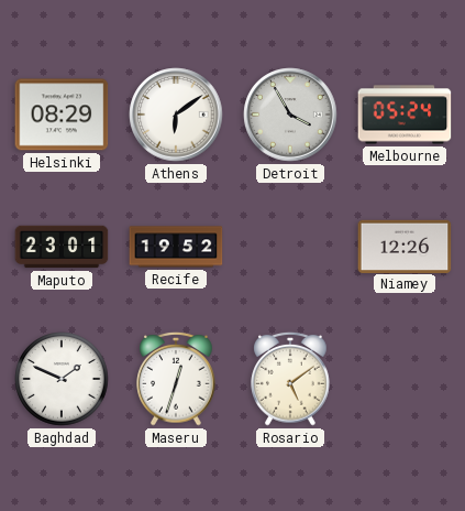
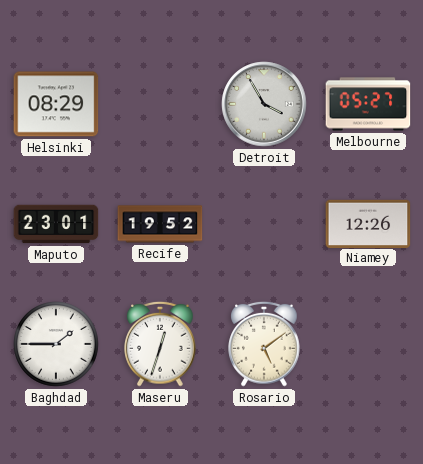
Athens: 6:09 -> none
Melbourne: 05:24 -> 05:27
Baghdad: 1:49 -> 1:45
